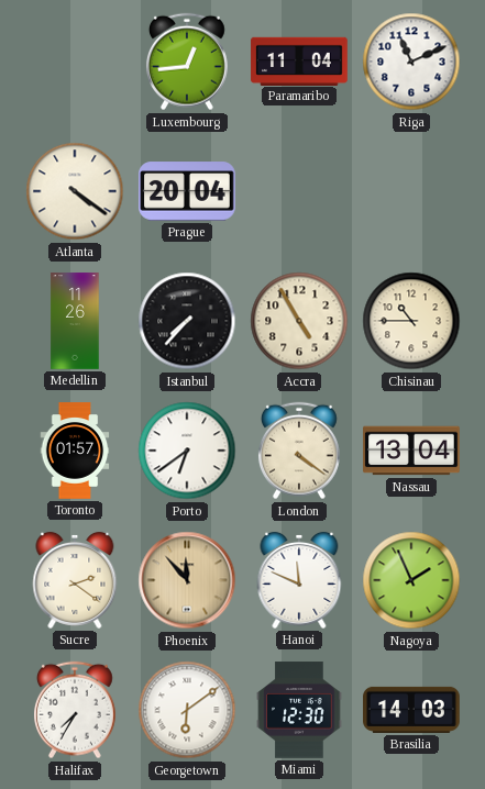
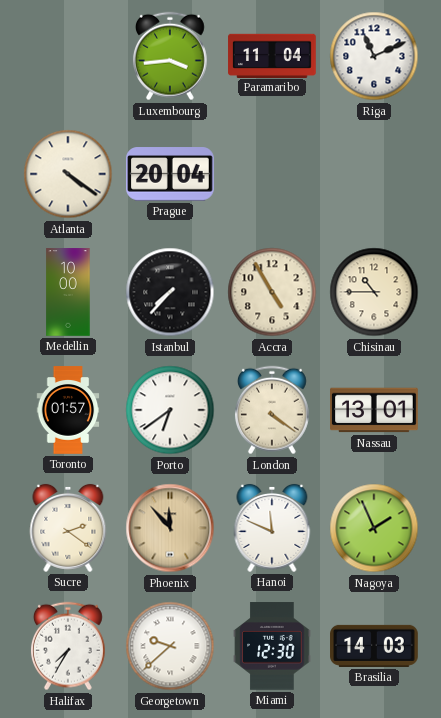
Luxembourg: 12:44 -> 3:44
Medellin: 11:26 -> 10:00
Nassau: 13:04 -> 13:01
Georgetown: 6:09 -> 9:38
